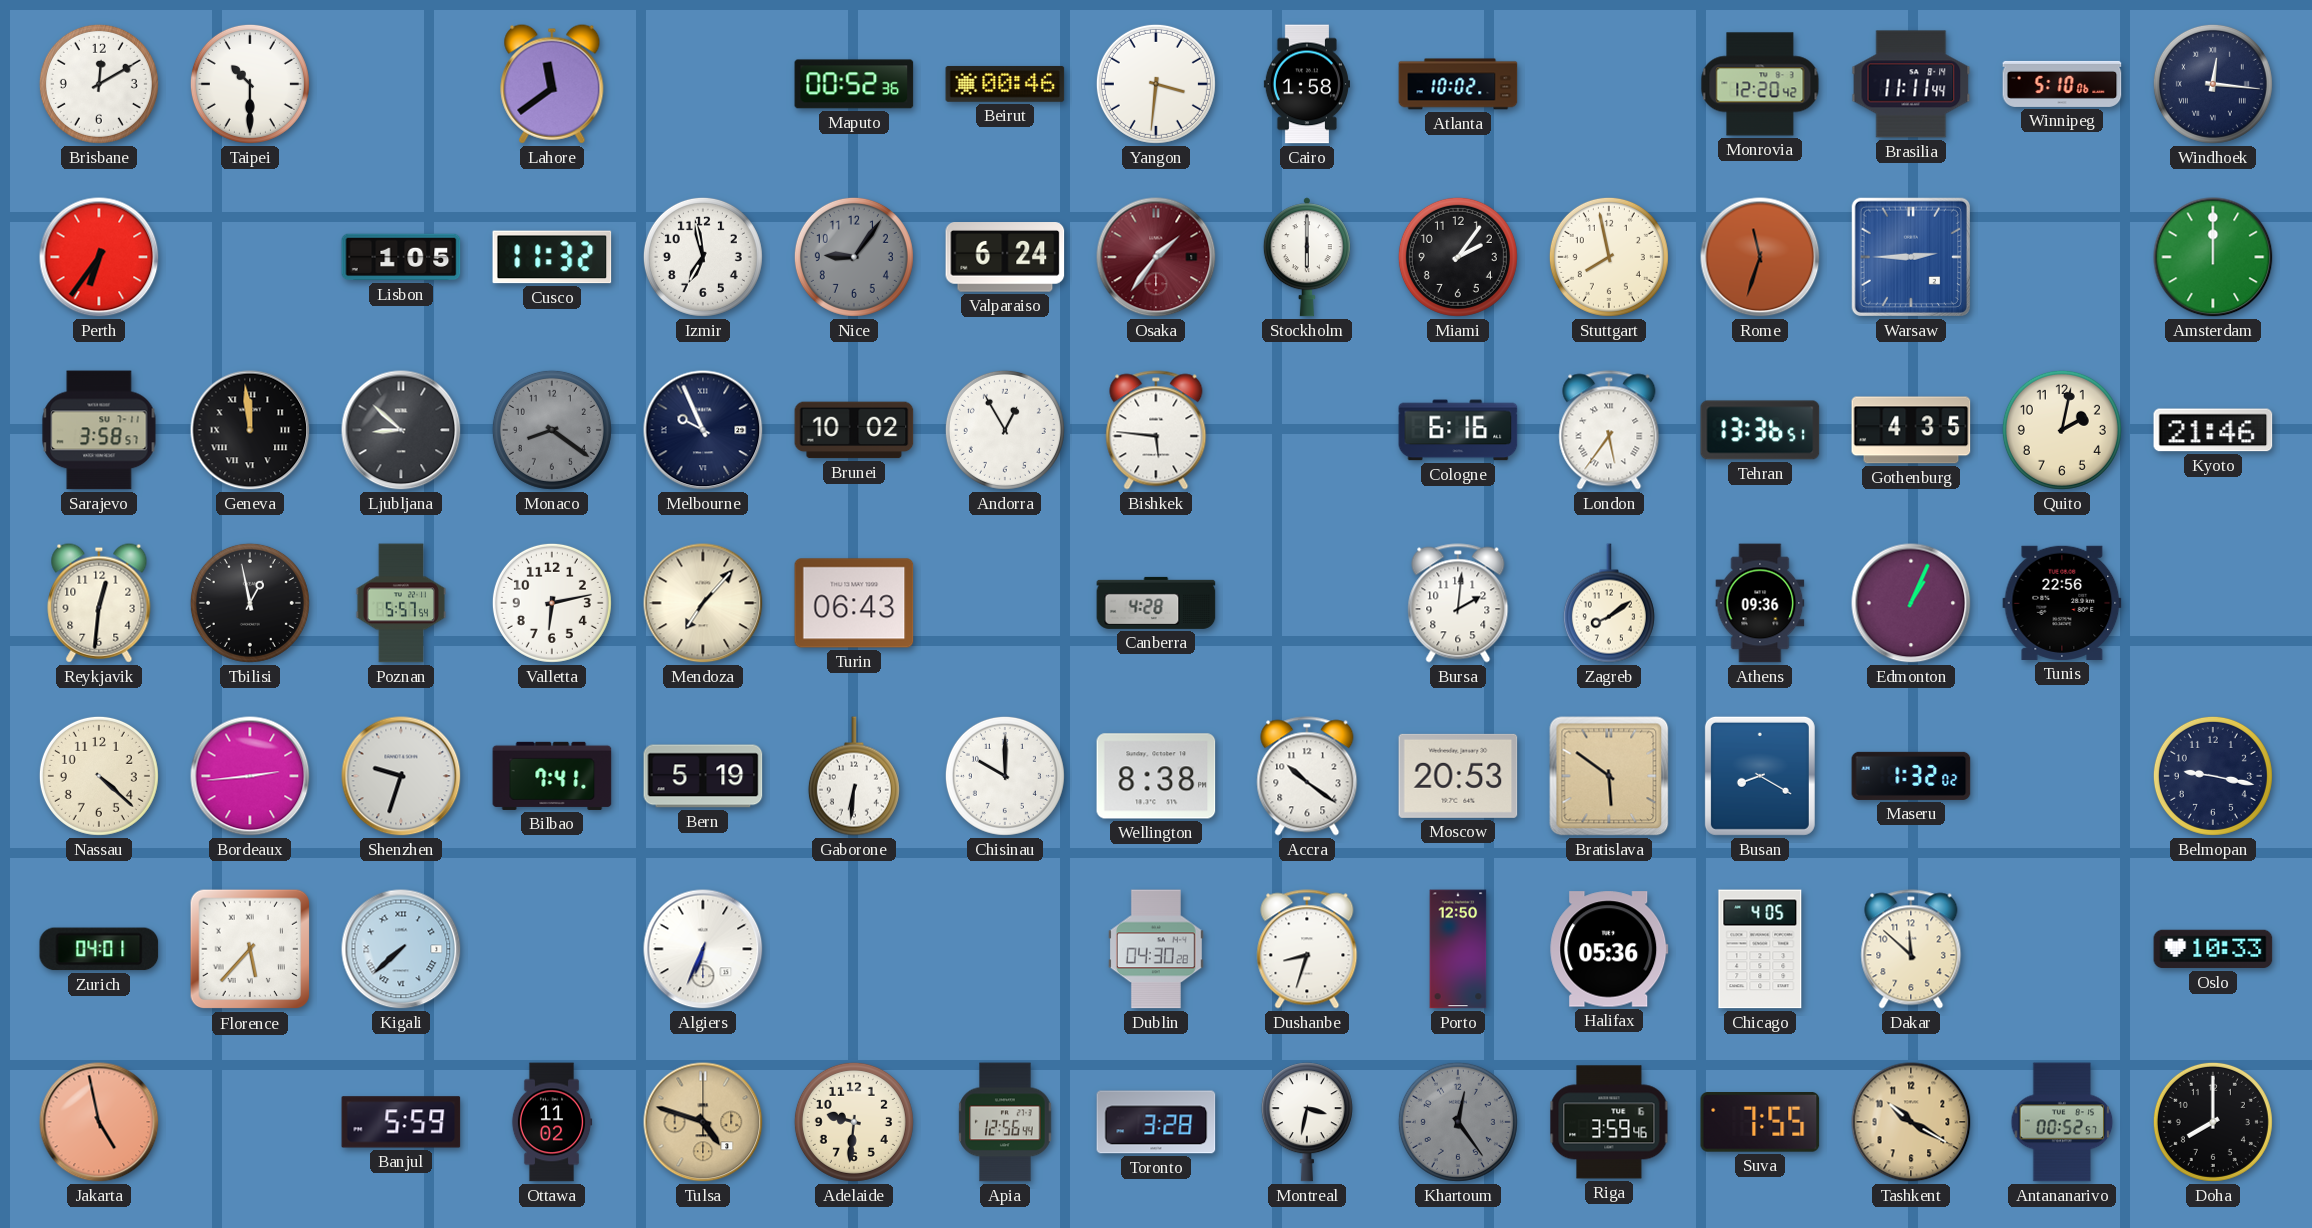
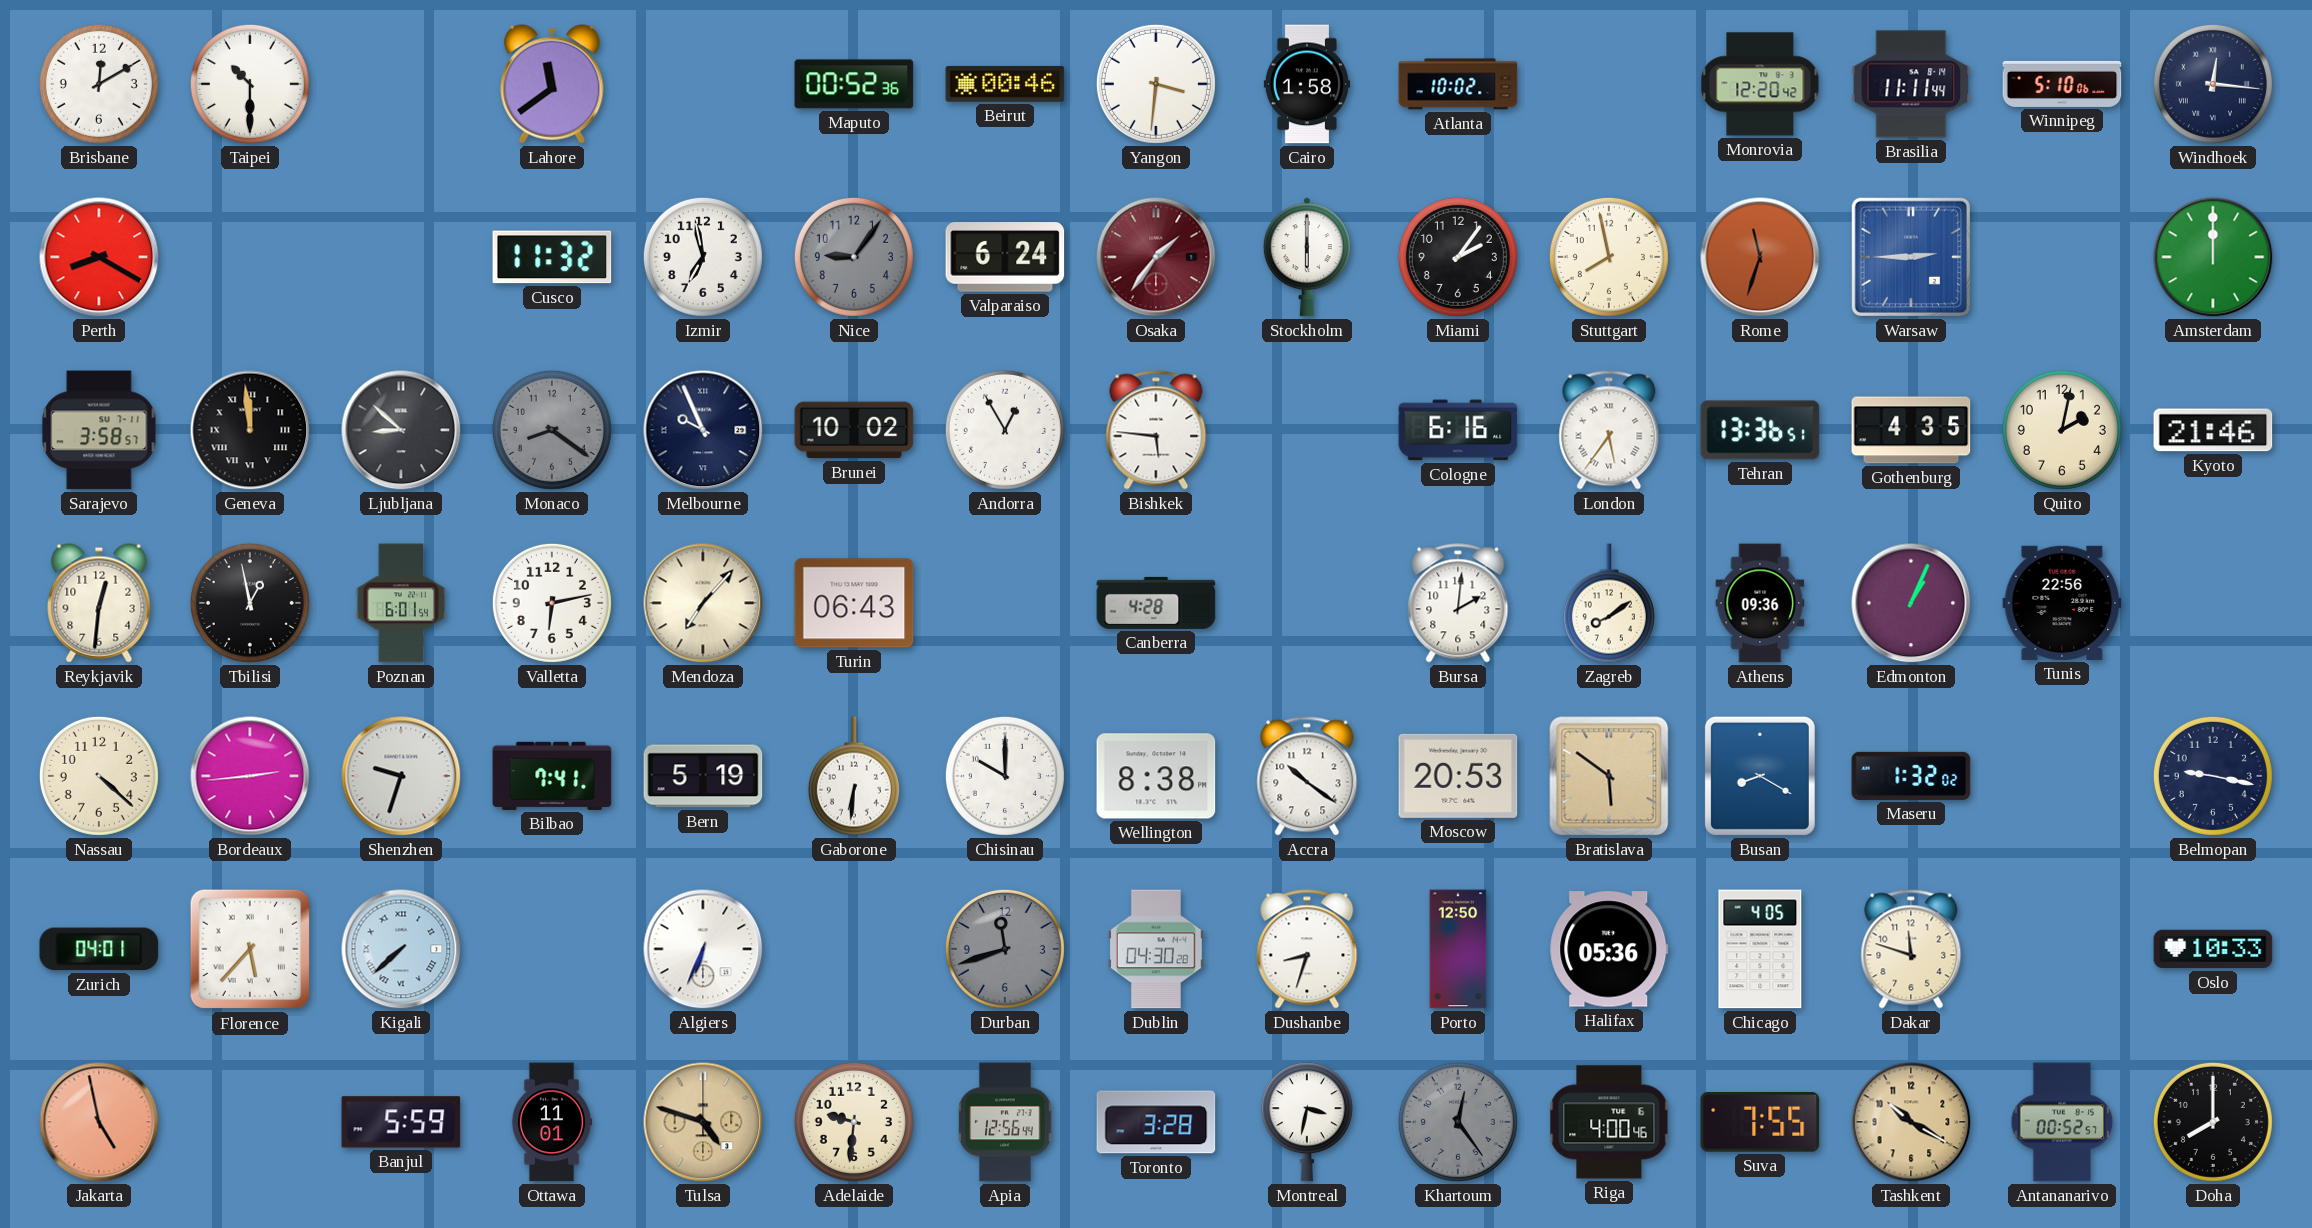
Perth: 6:36 -> 8:20
Lisbon: 1:05 -> none
Poznan: 5:57 -> 6:01
Durban: none -> 11:42
Dakar: 11:52 -> 11:48
Ottawa: 11:02 -> 11:01
Riga: 3:59 -> 4:00
